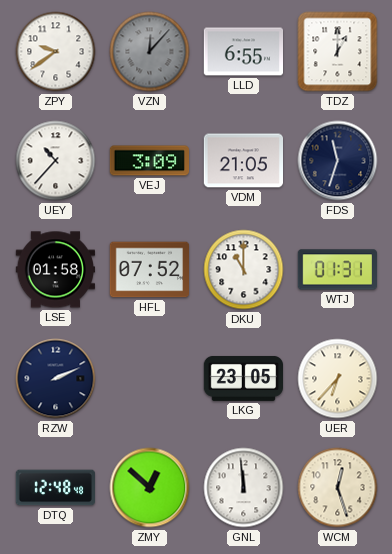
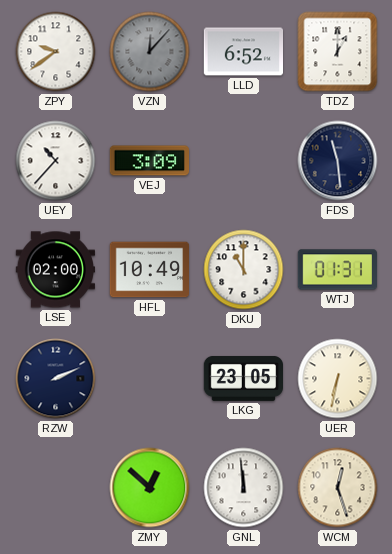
LLD: 6:55 -> 6:52
VDM: 21:05 -> none
FDS: 11:33 -> 11:29
LSE: 01:58 -> 02:00
HFL: 07:52 -> 10:49
UER: 6:37 -> 6:32
DTQ: 12:48 -> none
